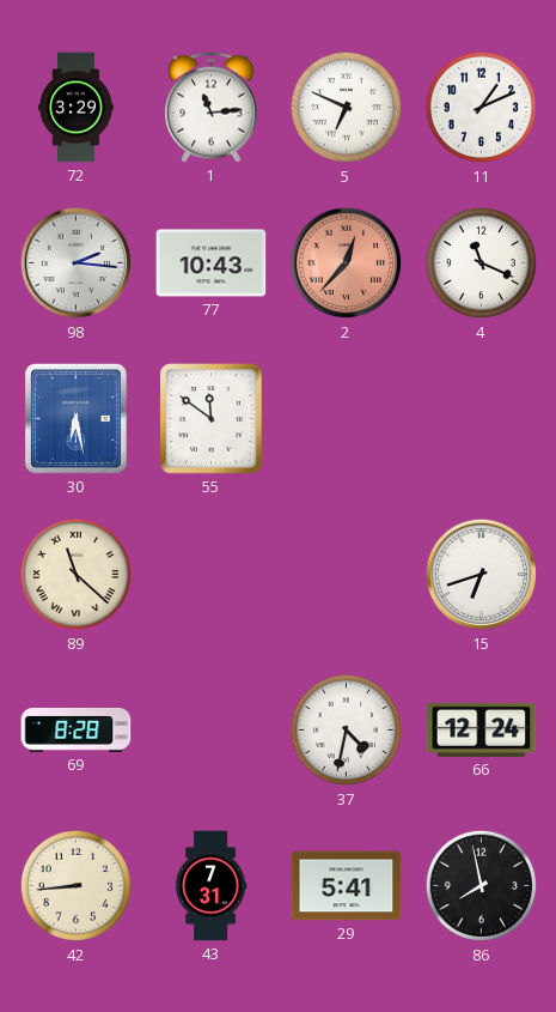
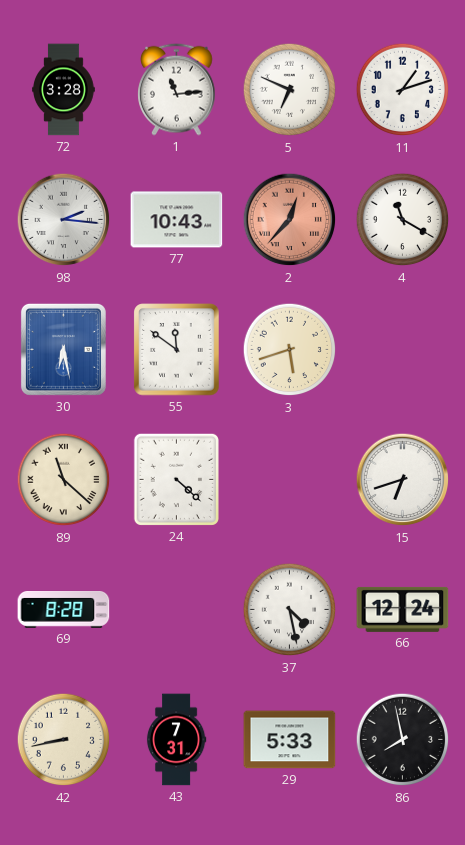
72: 3:29 -> 3:28
11: 1:11 -> 1:12
4: 11:19 -> 11:20
3: none -> 5:42
24: none -> 4:22
37: 4:32 -> 4:28
42: 8:44 -> 8:43
29: 5:41 -> 5:33
